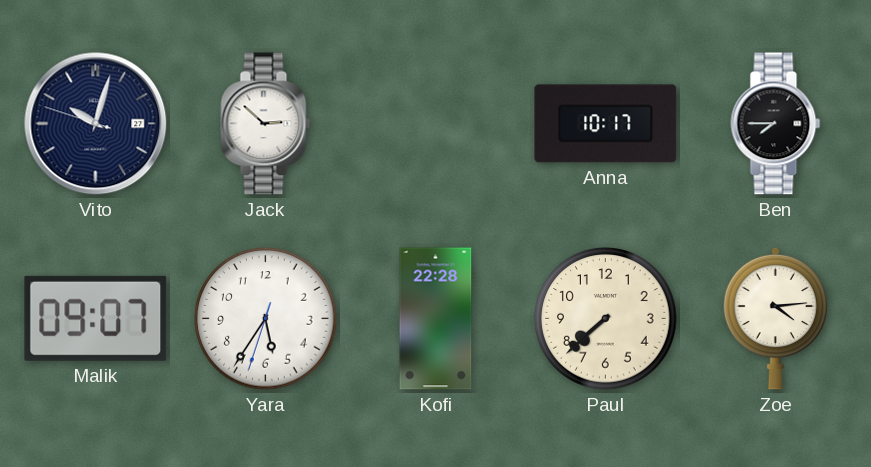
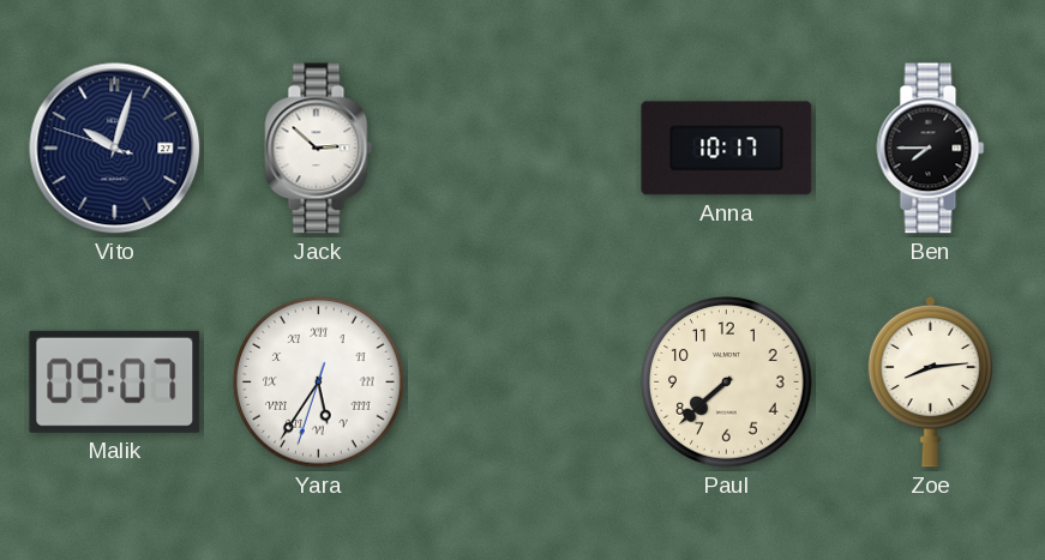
Yara numerals: Arabic -> Roman
Kofi: 22:28 -> none
Zoe: 4:14 -> 8:14
